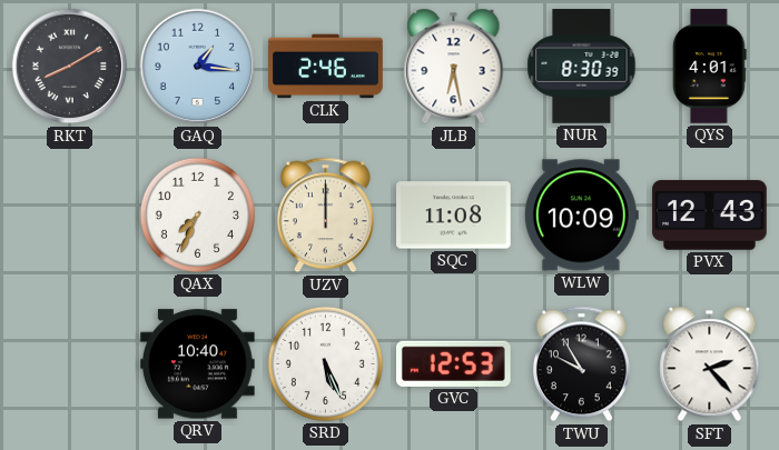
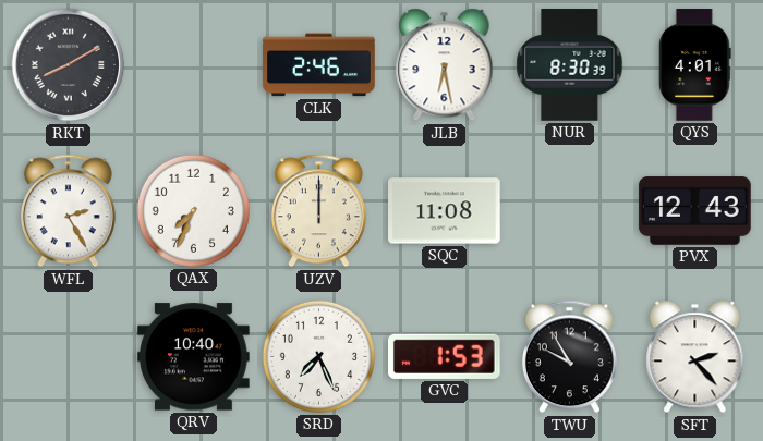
GAQ: 1:16 -> none
WFL: none -> 2:25
WLW: 10:09 -> none
SRD: 5:26 -> 7:26
GVC: 12:53 -> 1:53
